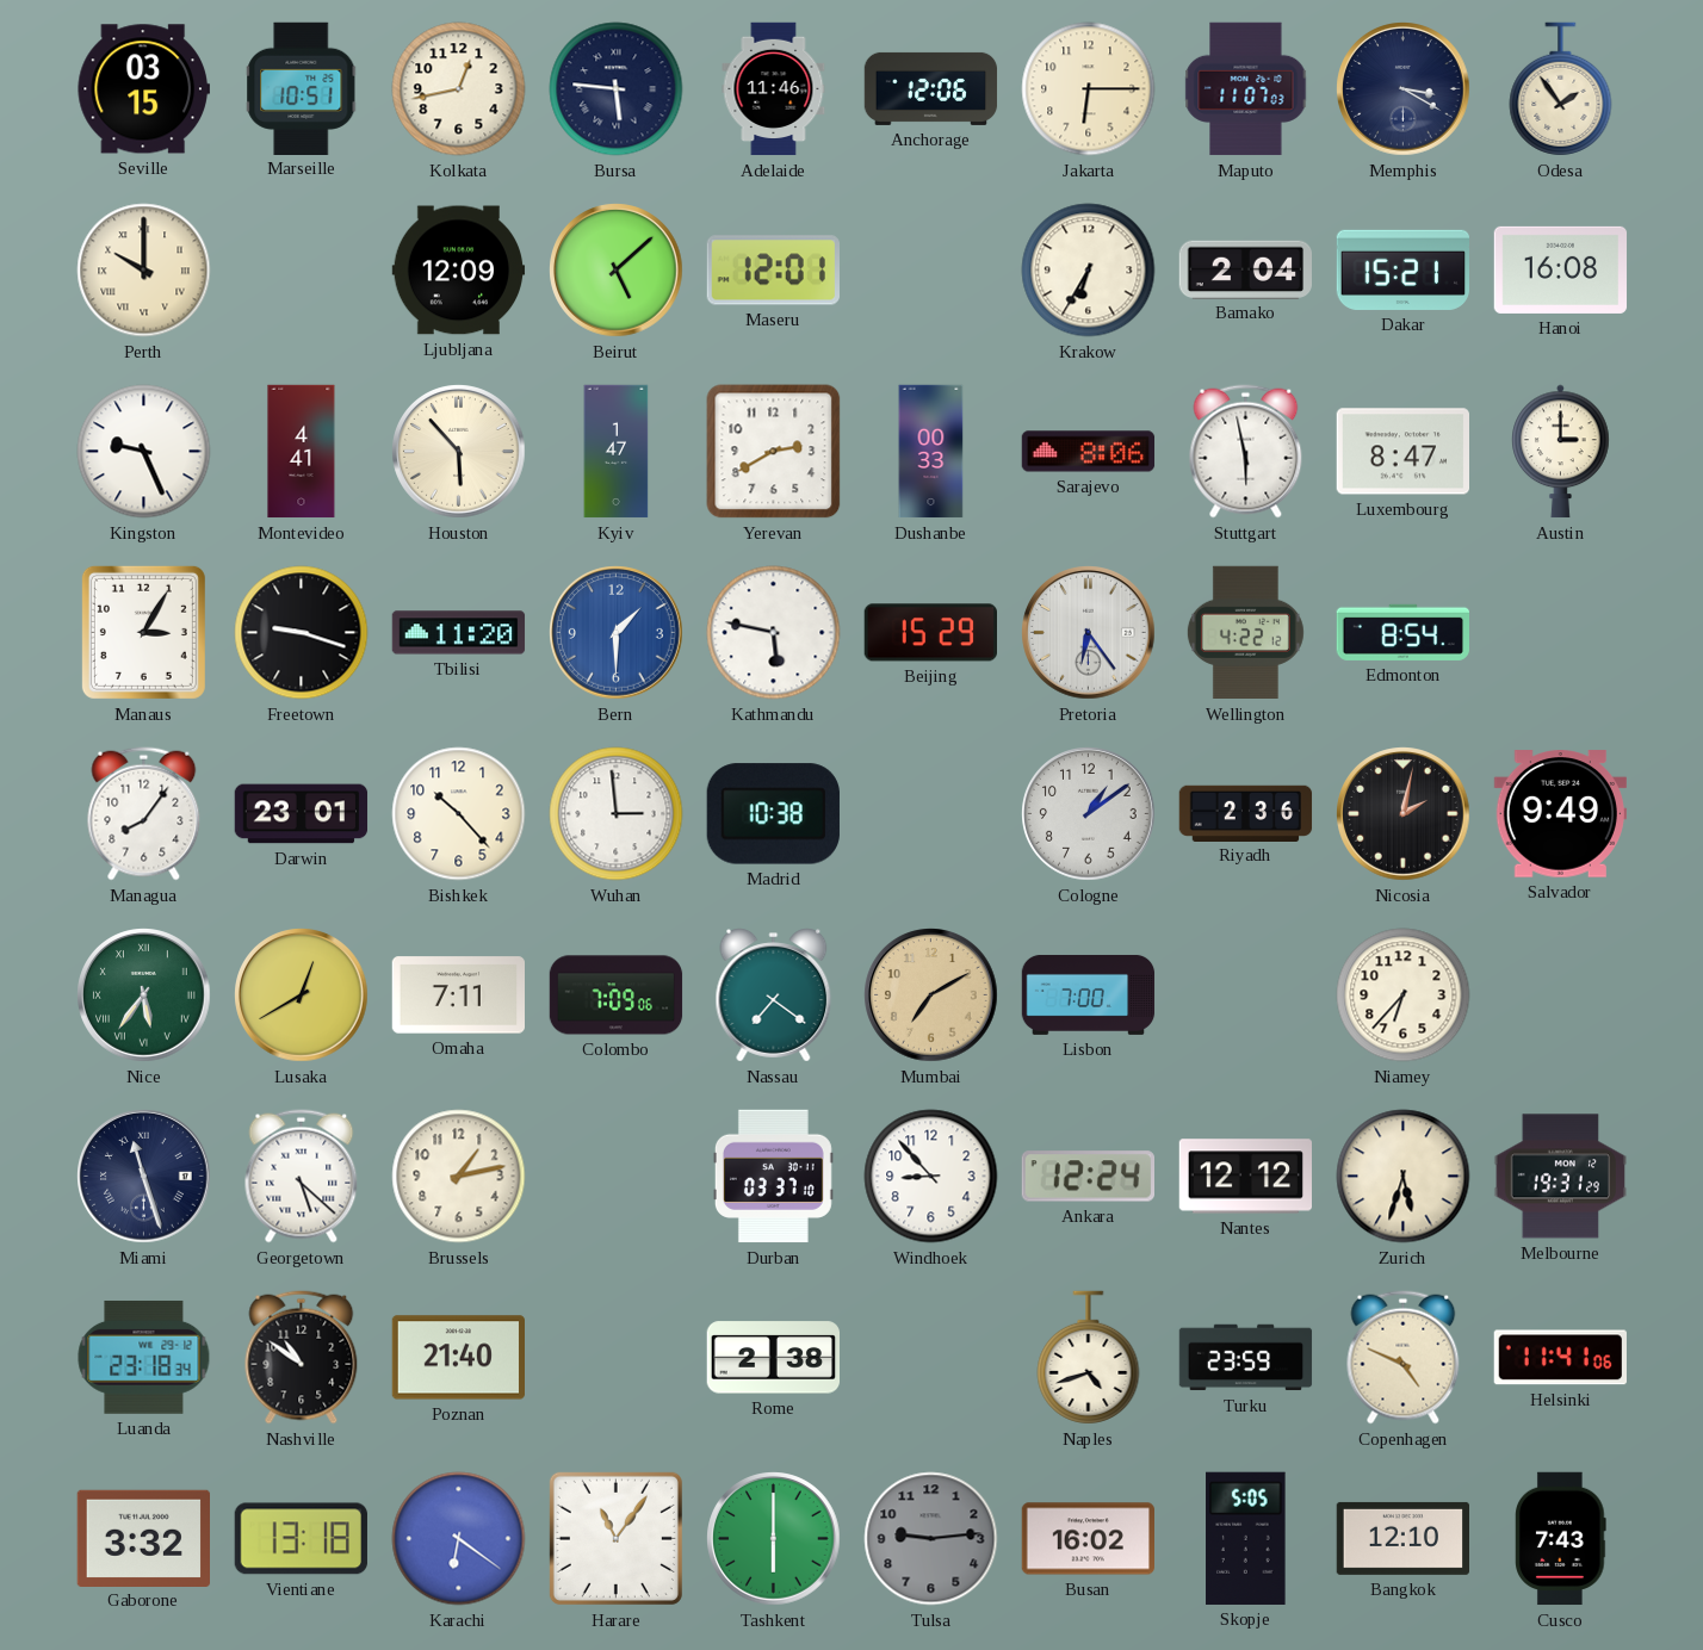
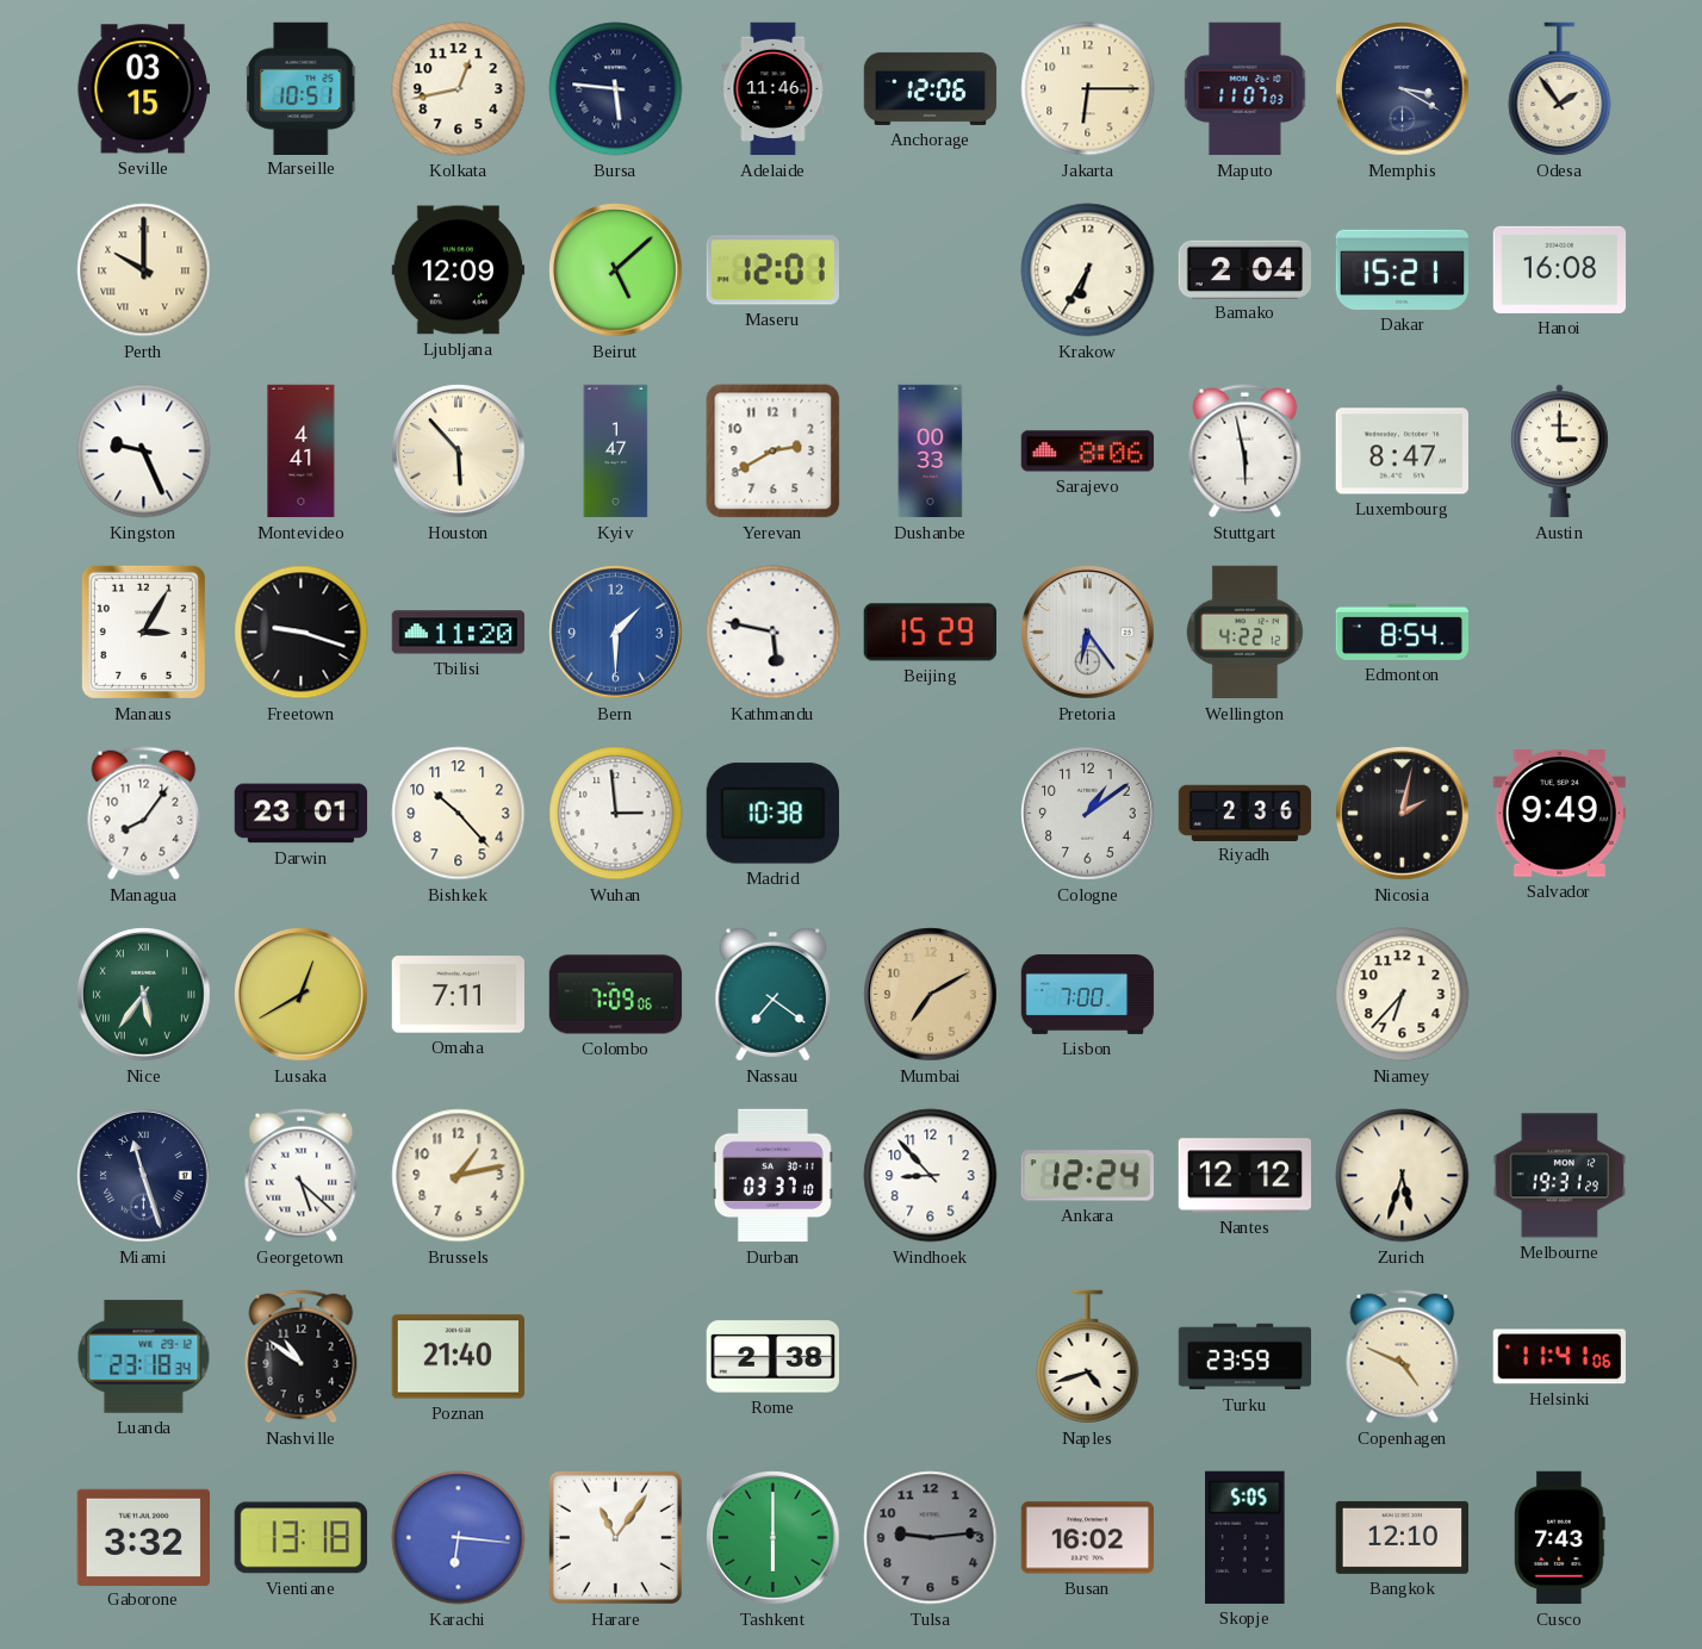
Karachi: 6:21 -> 6:16
